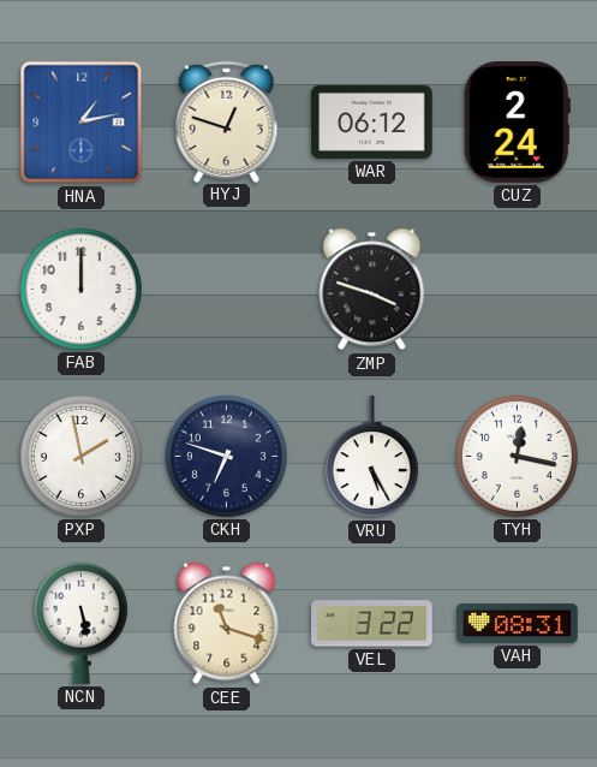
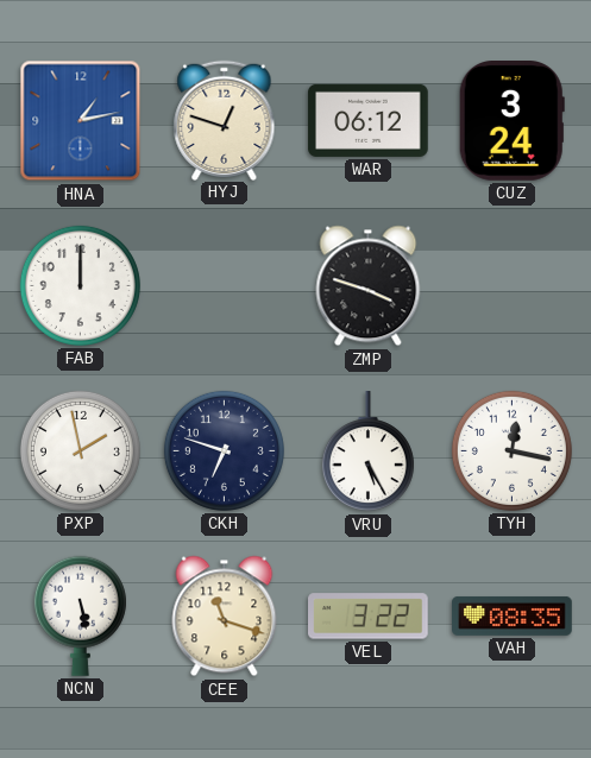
CUZ: 2:24 -> 3:24
VAH: 08:31 -> 08:35
